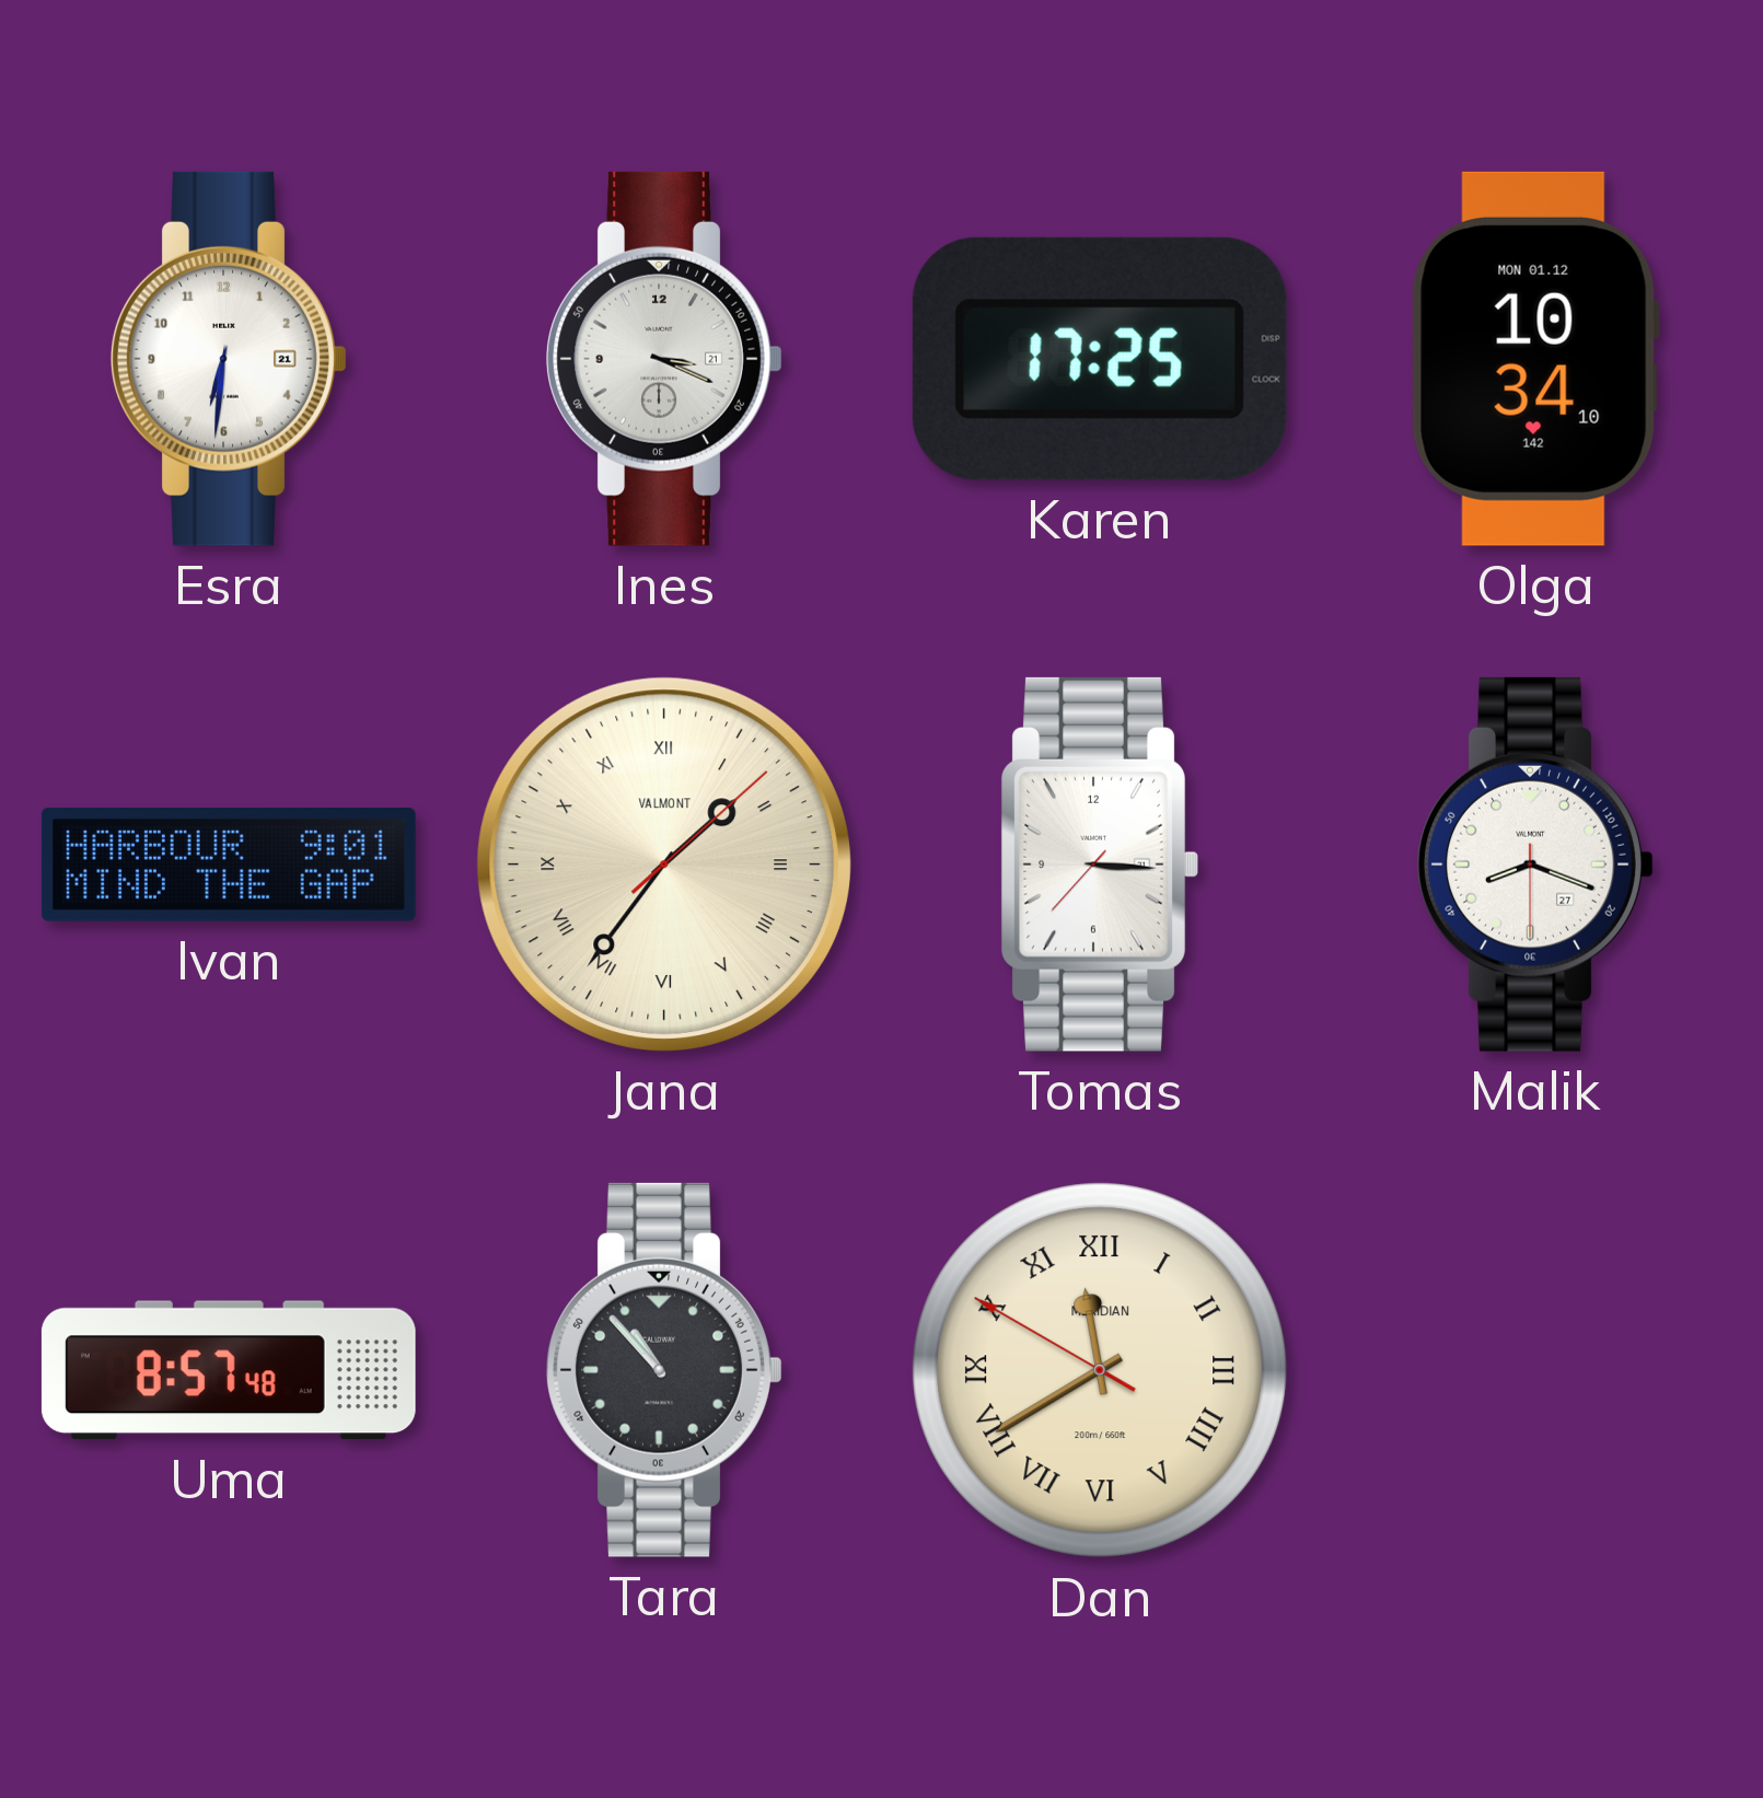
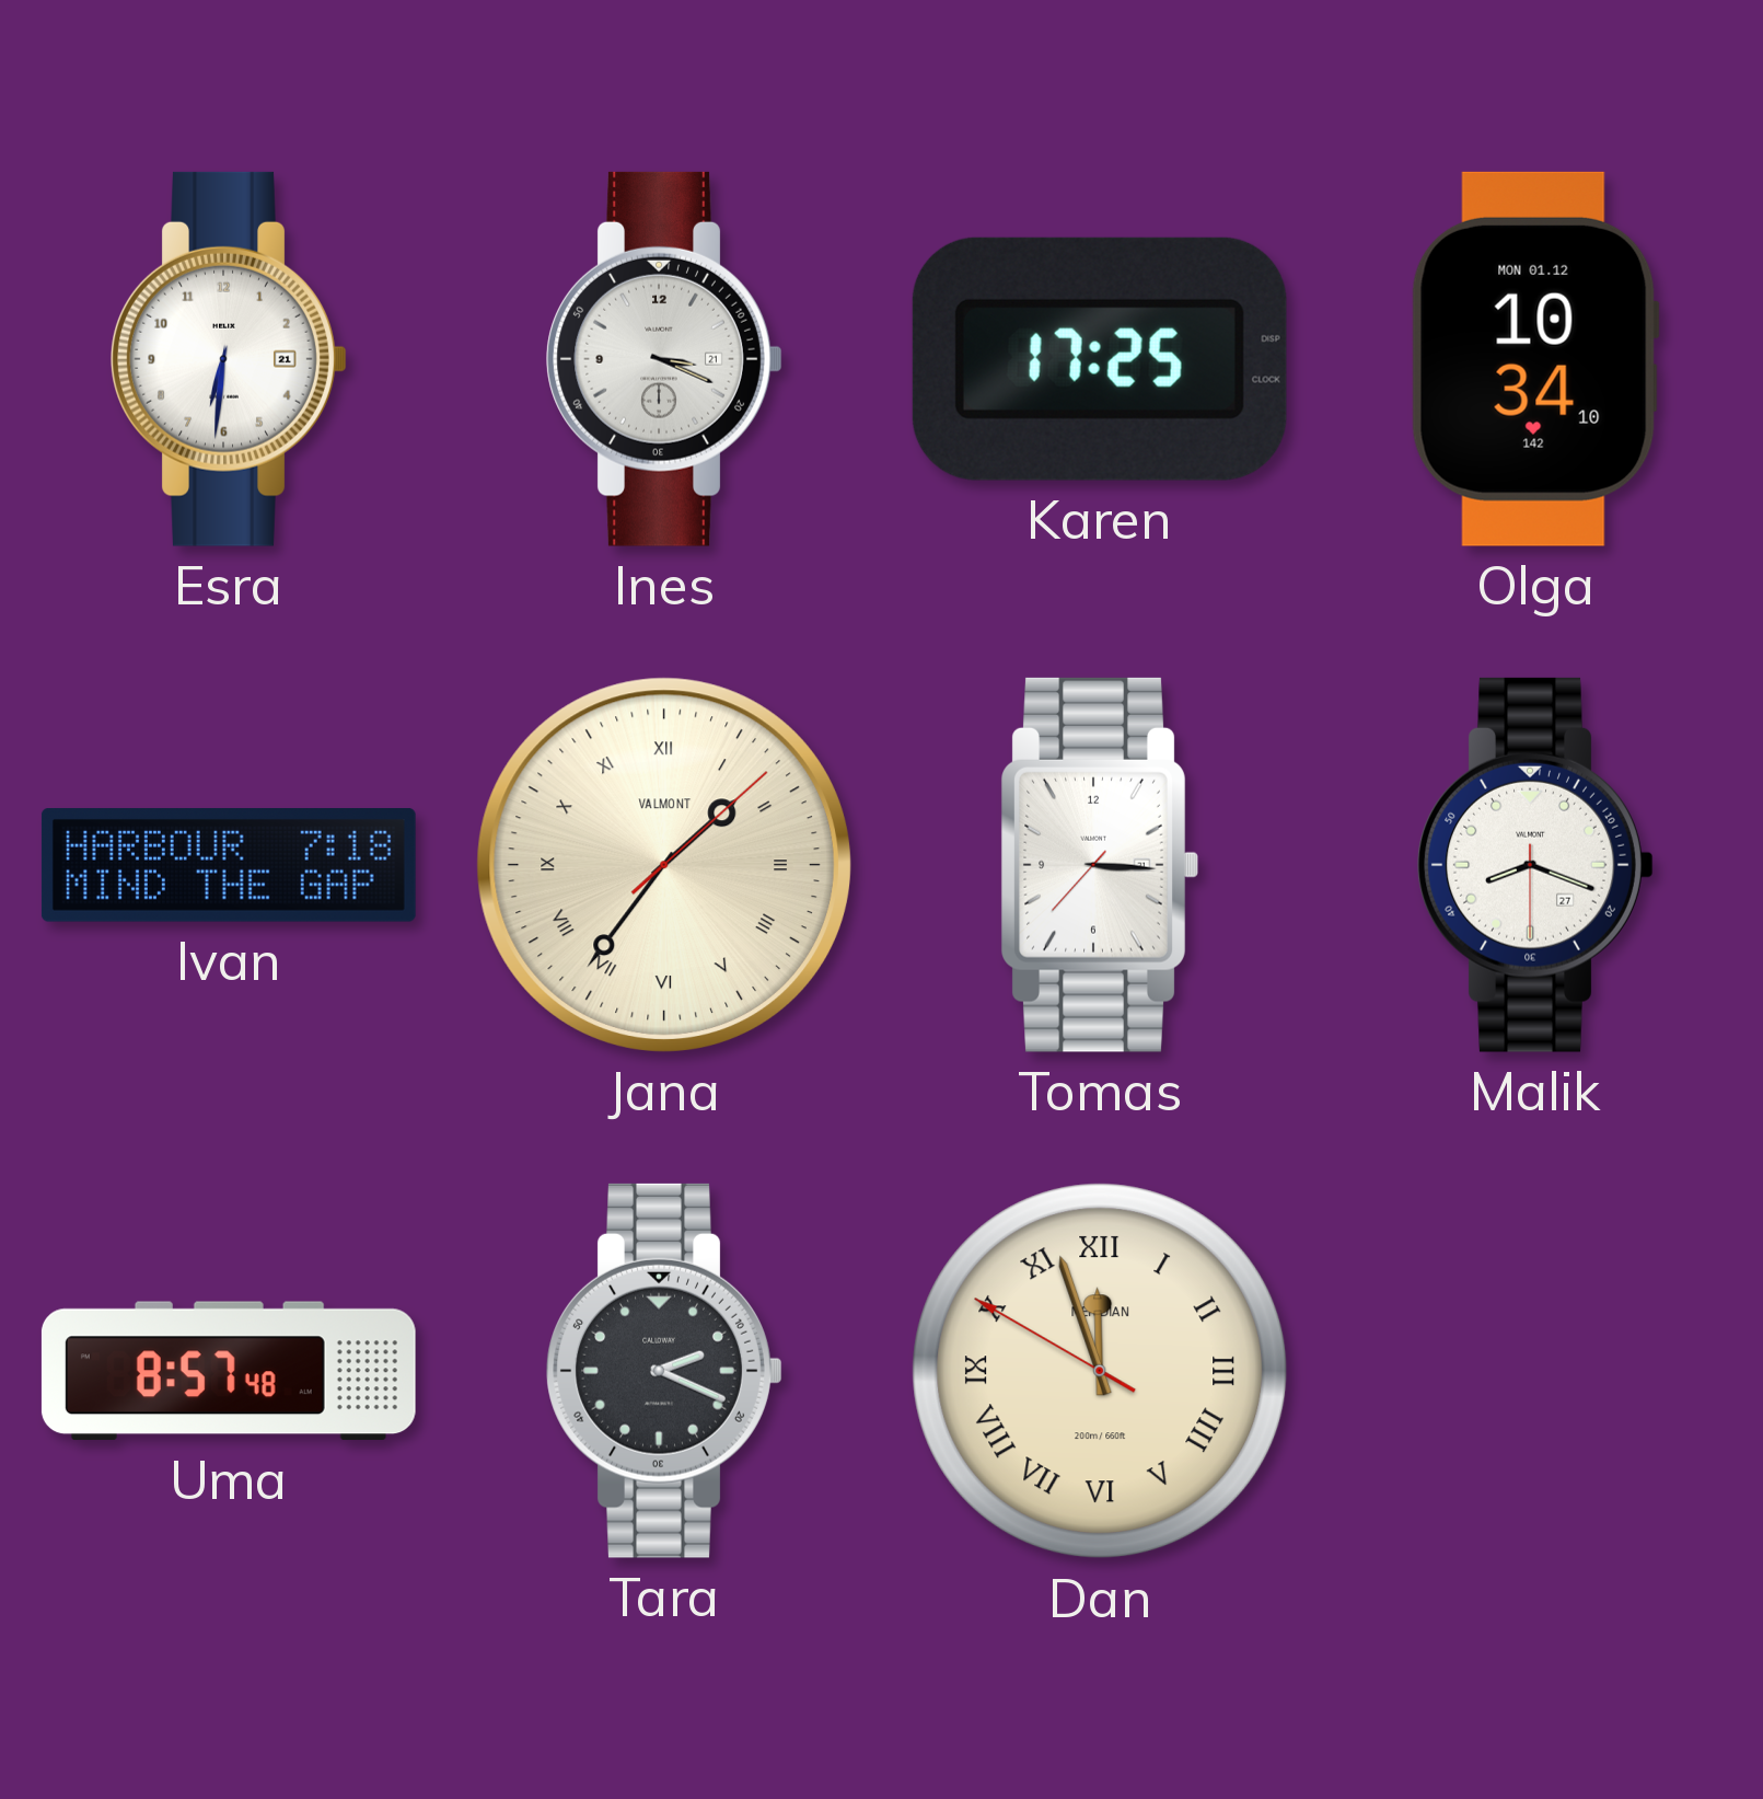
Ivan: 9:01 -> 7:18
Tara: 10:53 -> 2:19
Dan: 11:39 -> 11:56
